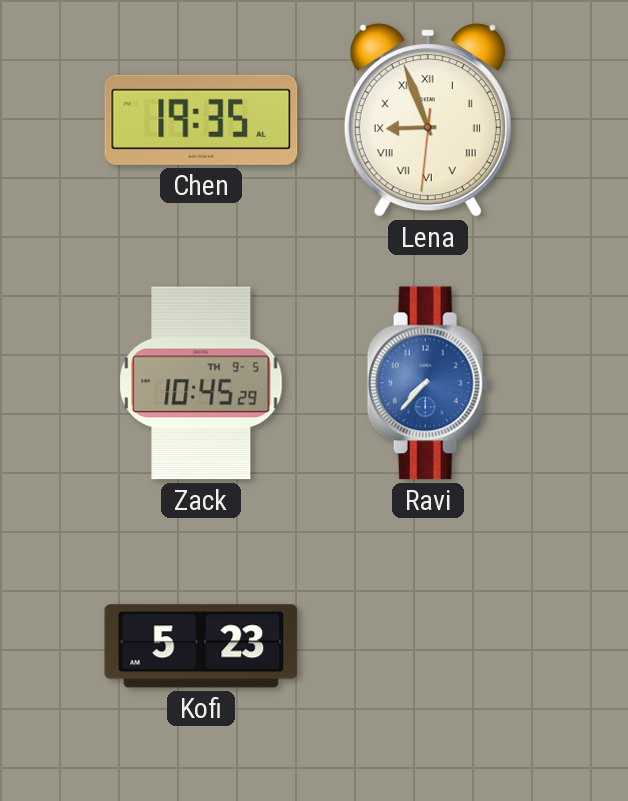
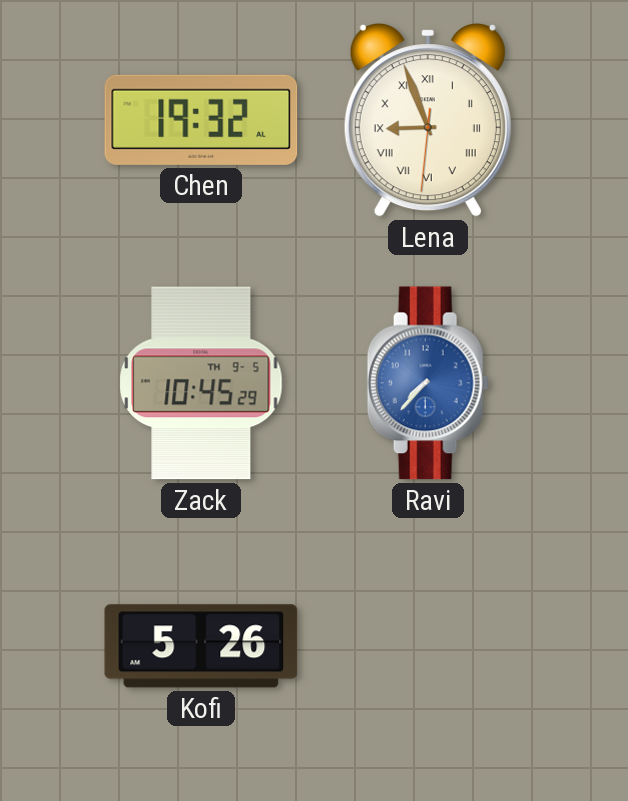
Chen: 19:35 -> 19:32
Kofi: 5:23 -> 5:26
